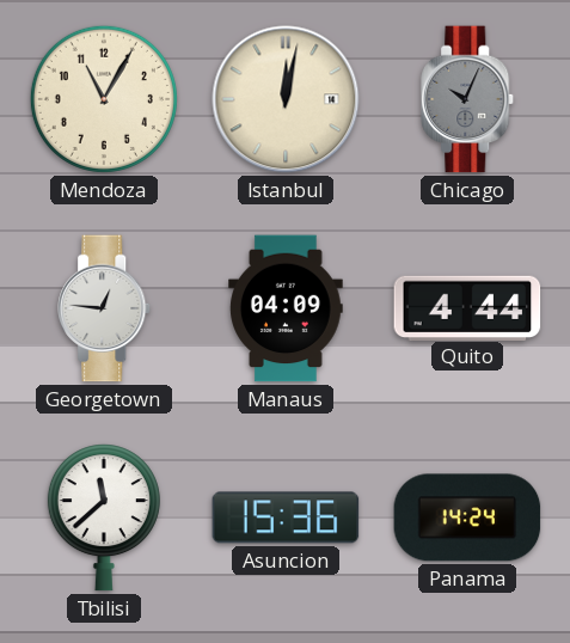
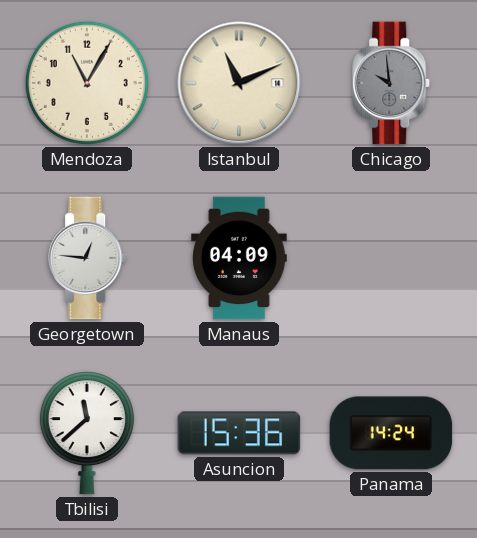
Istanbul: 12:02 -> 11:11
Chicago: 10:04 -> 9:59
Quito: 4:44 -> none
